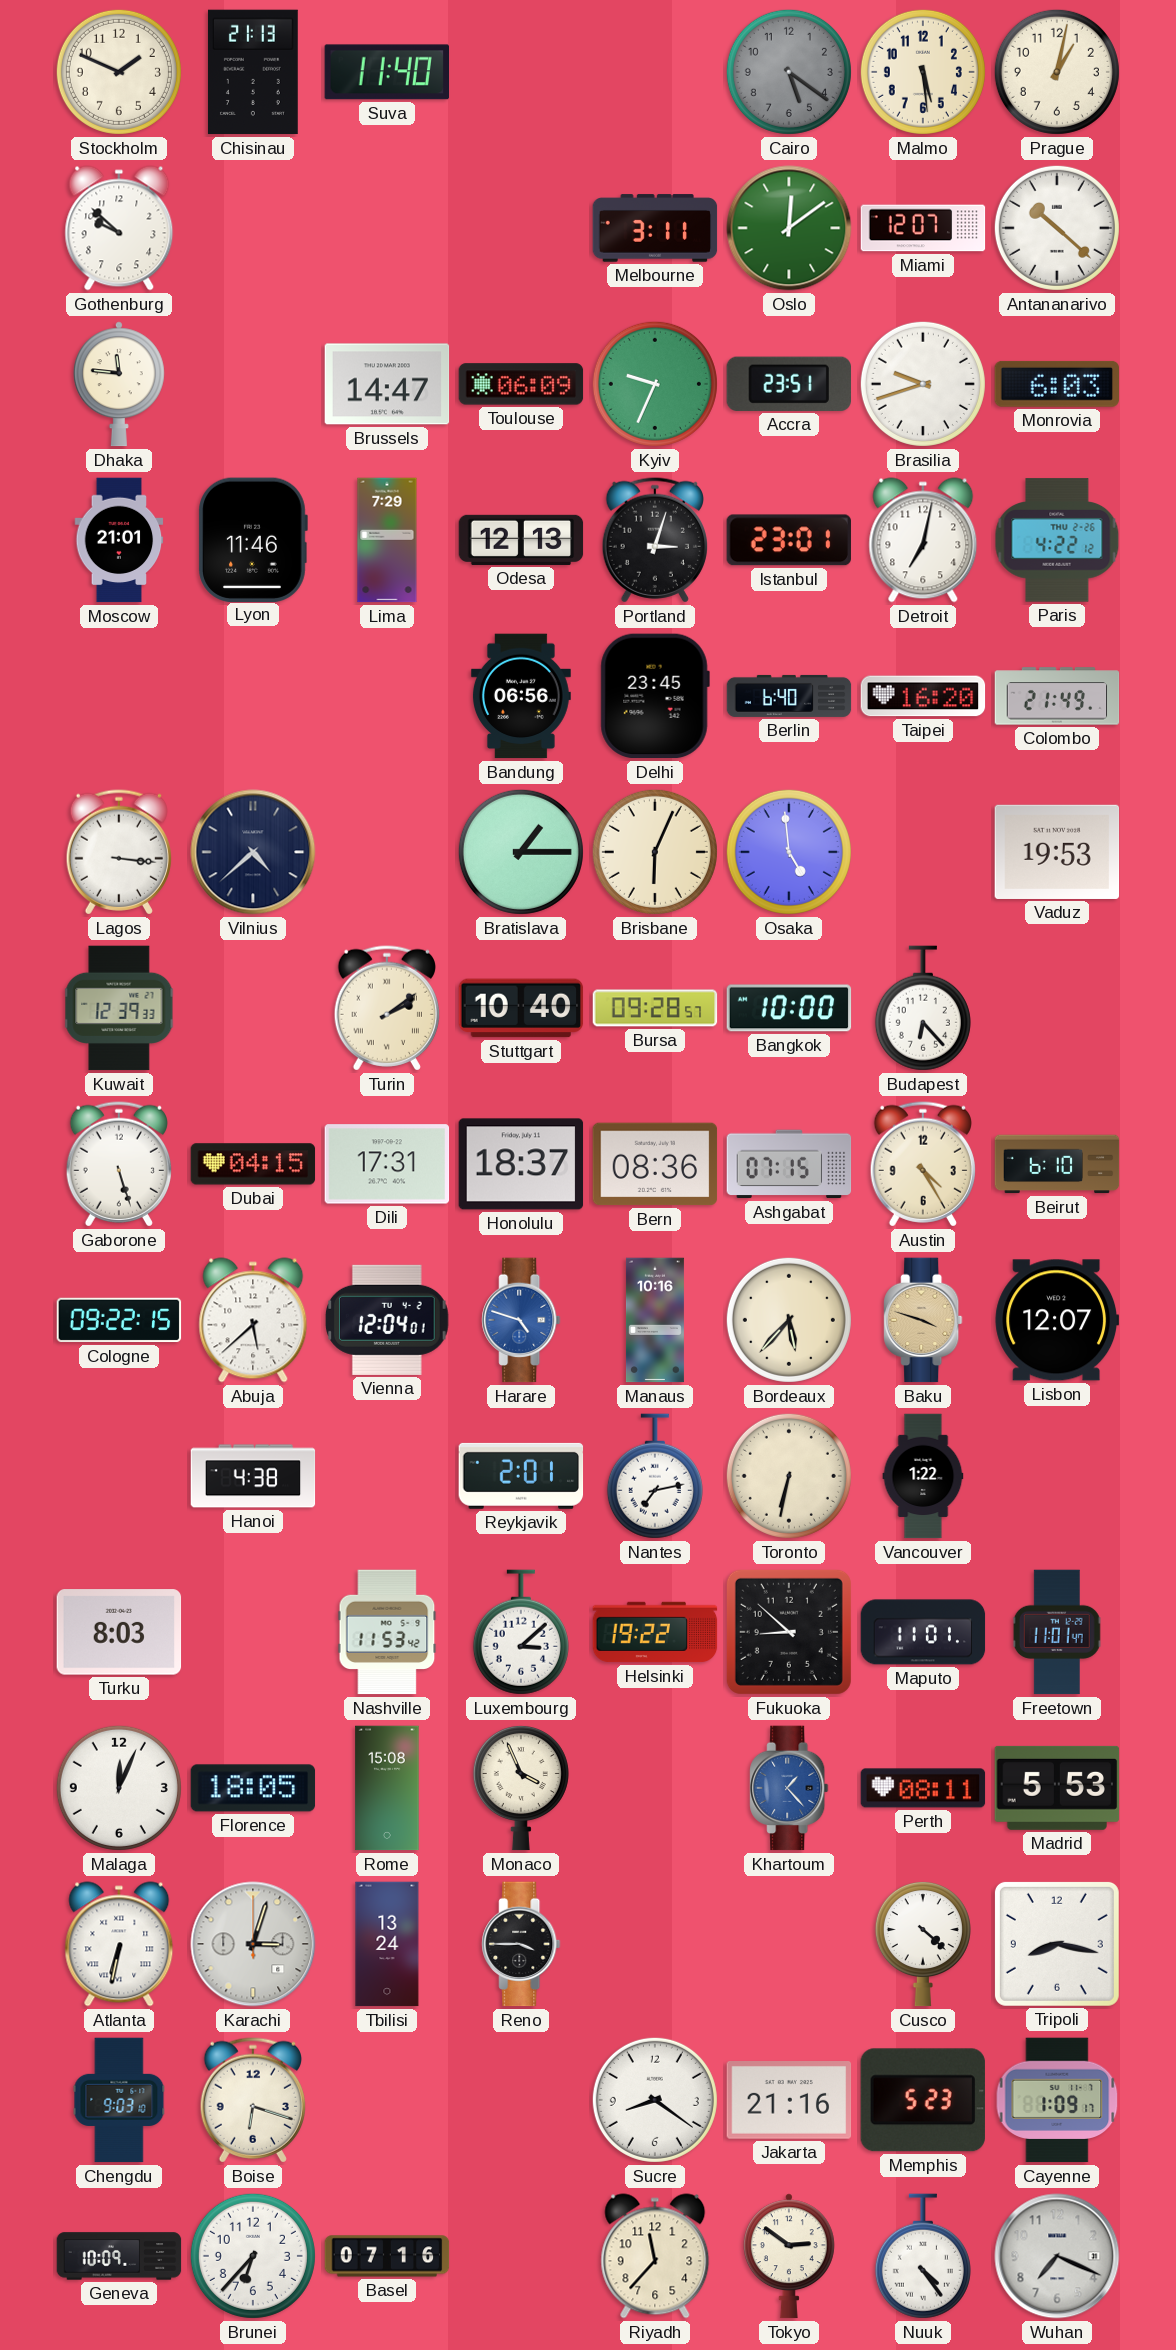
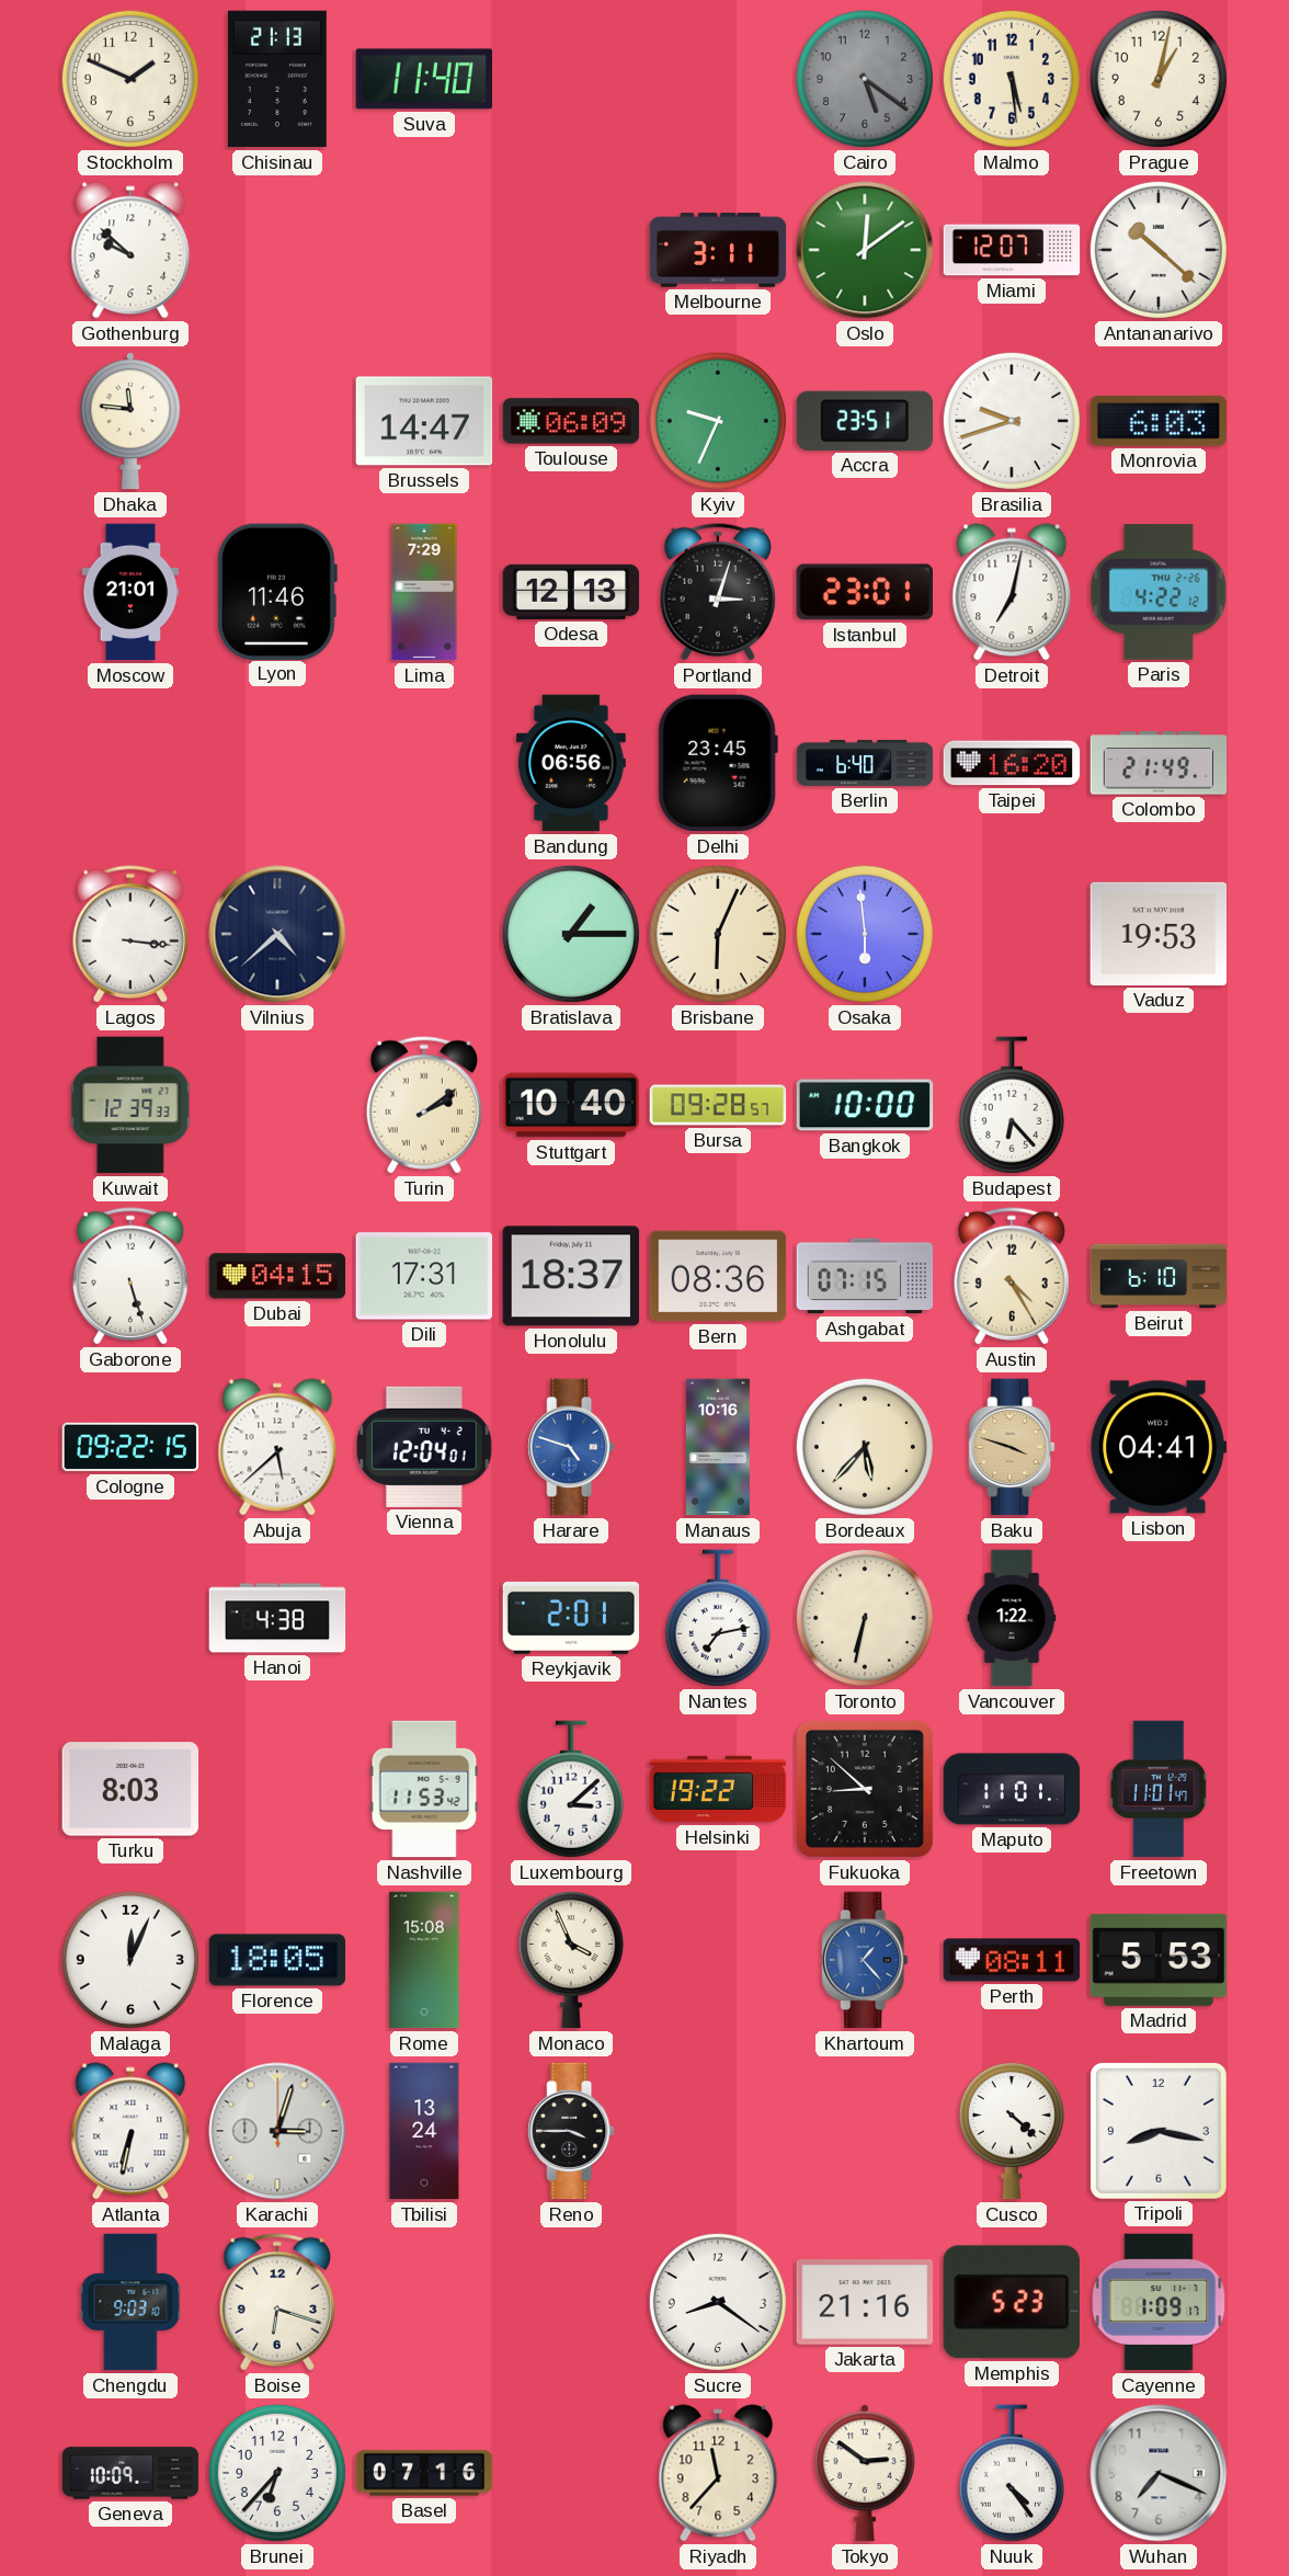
Osaka: 4:59 -> 5:59
Lisbon: 12:07 -> 04:41
